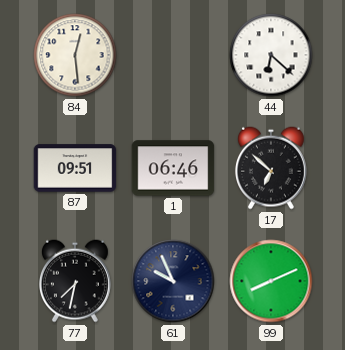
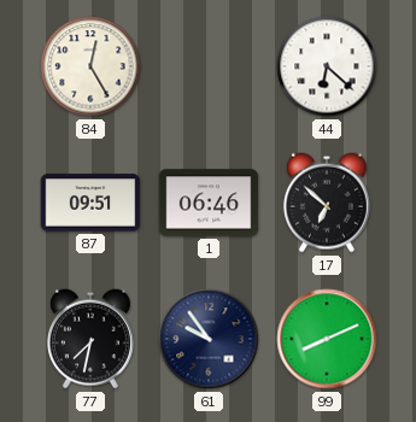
84: 12:29 -> 12:25
61: 9:56 -> 9:54
